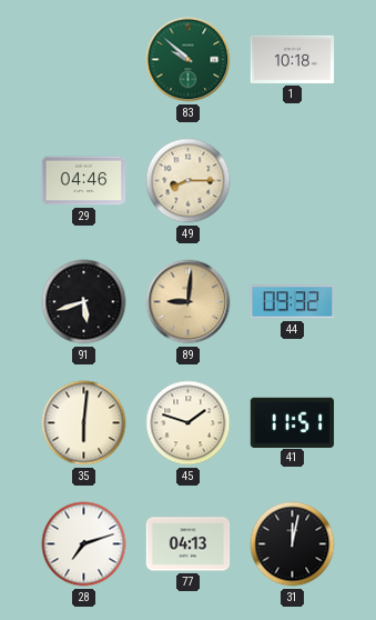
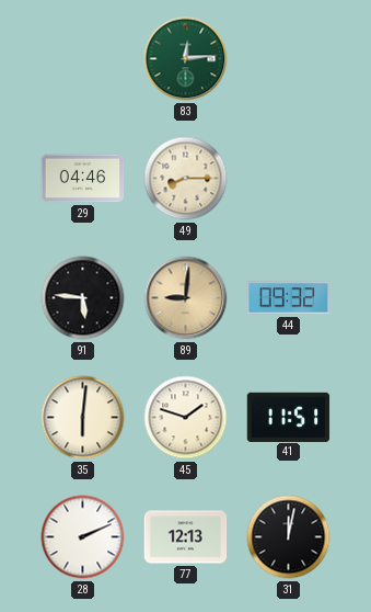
83: 9:52 -> 12:14
1: 10:18 -> none
91: 5:42 -> 5:46
28: 7:12 -> 2:11
77: 04:13 -> 12:13
